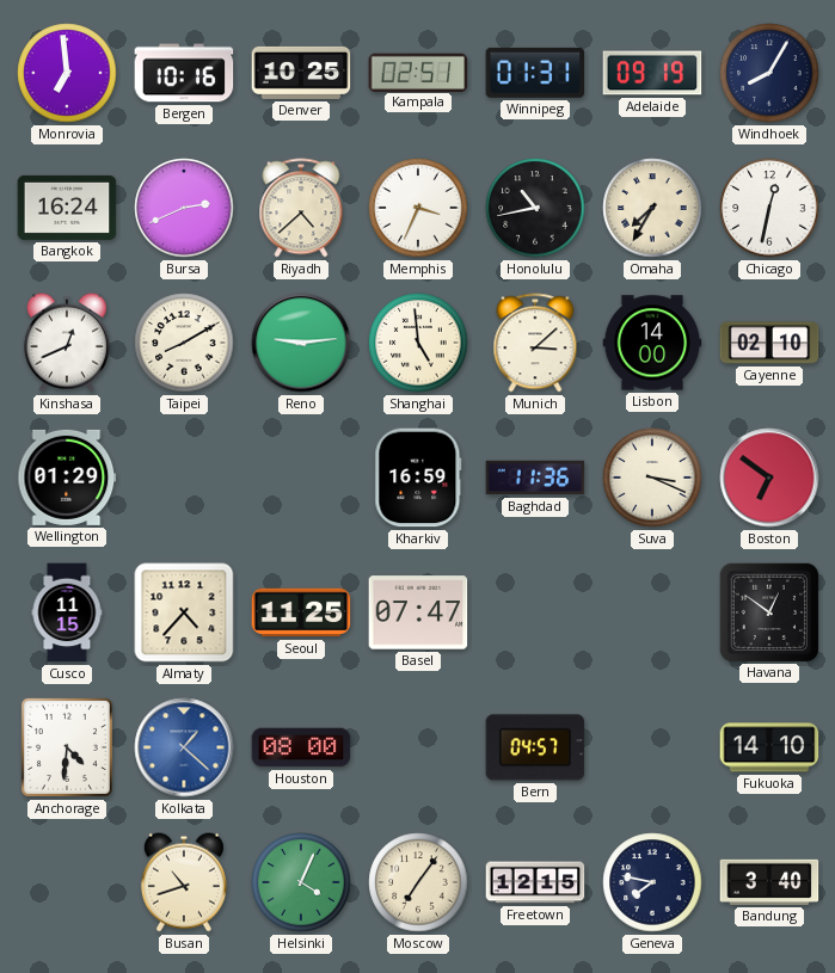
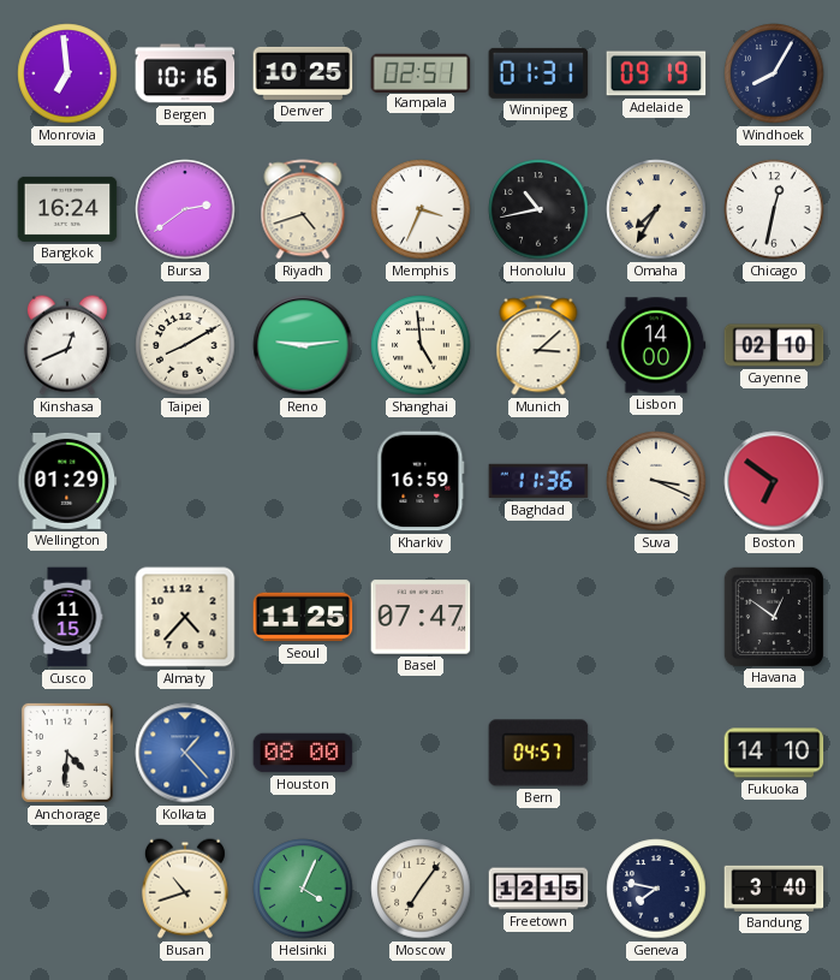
Bursa: 2:41 -> 2:39
Riyadh: 4:38 -> 4:42
Kolkata: 1:22 -> 1:23
